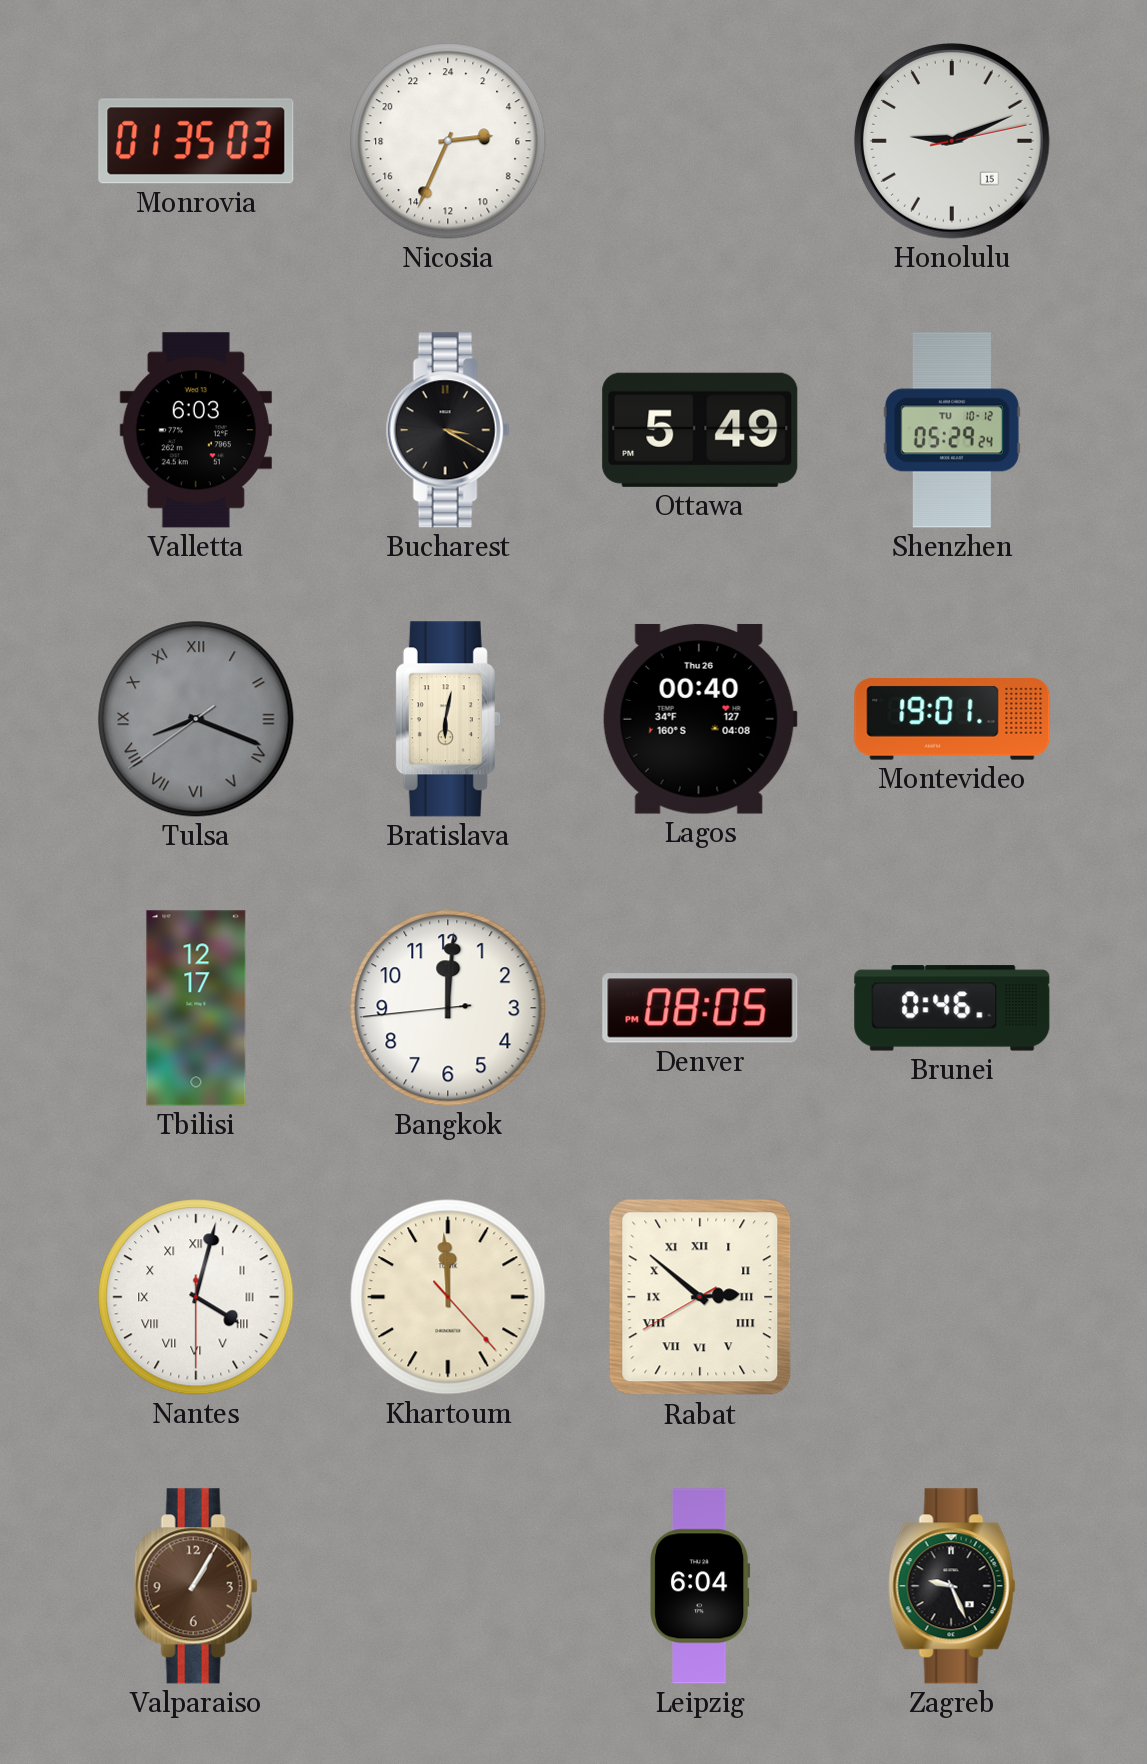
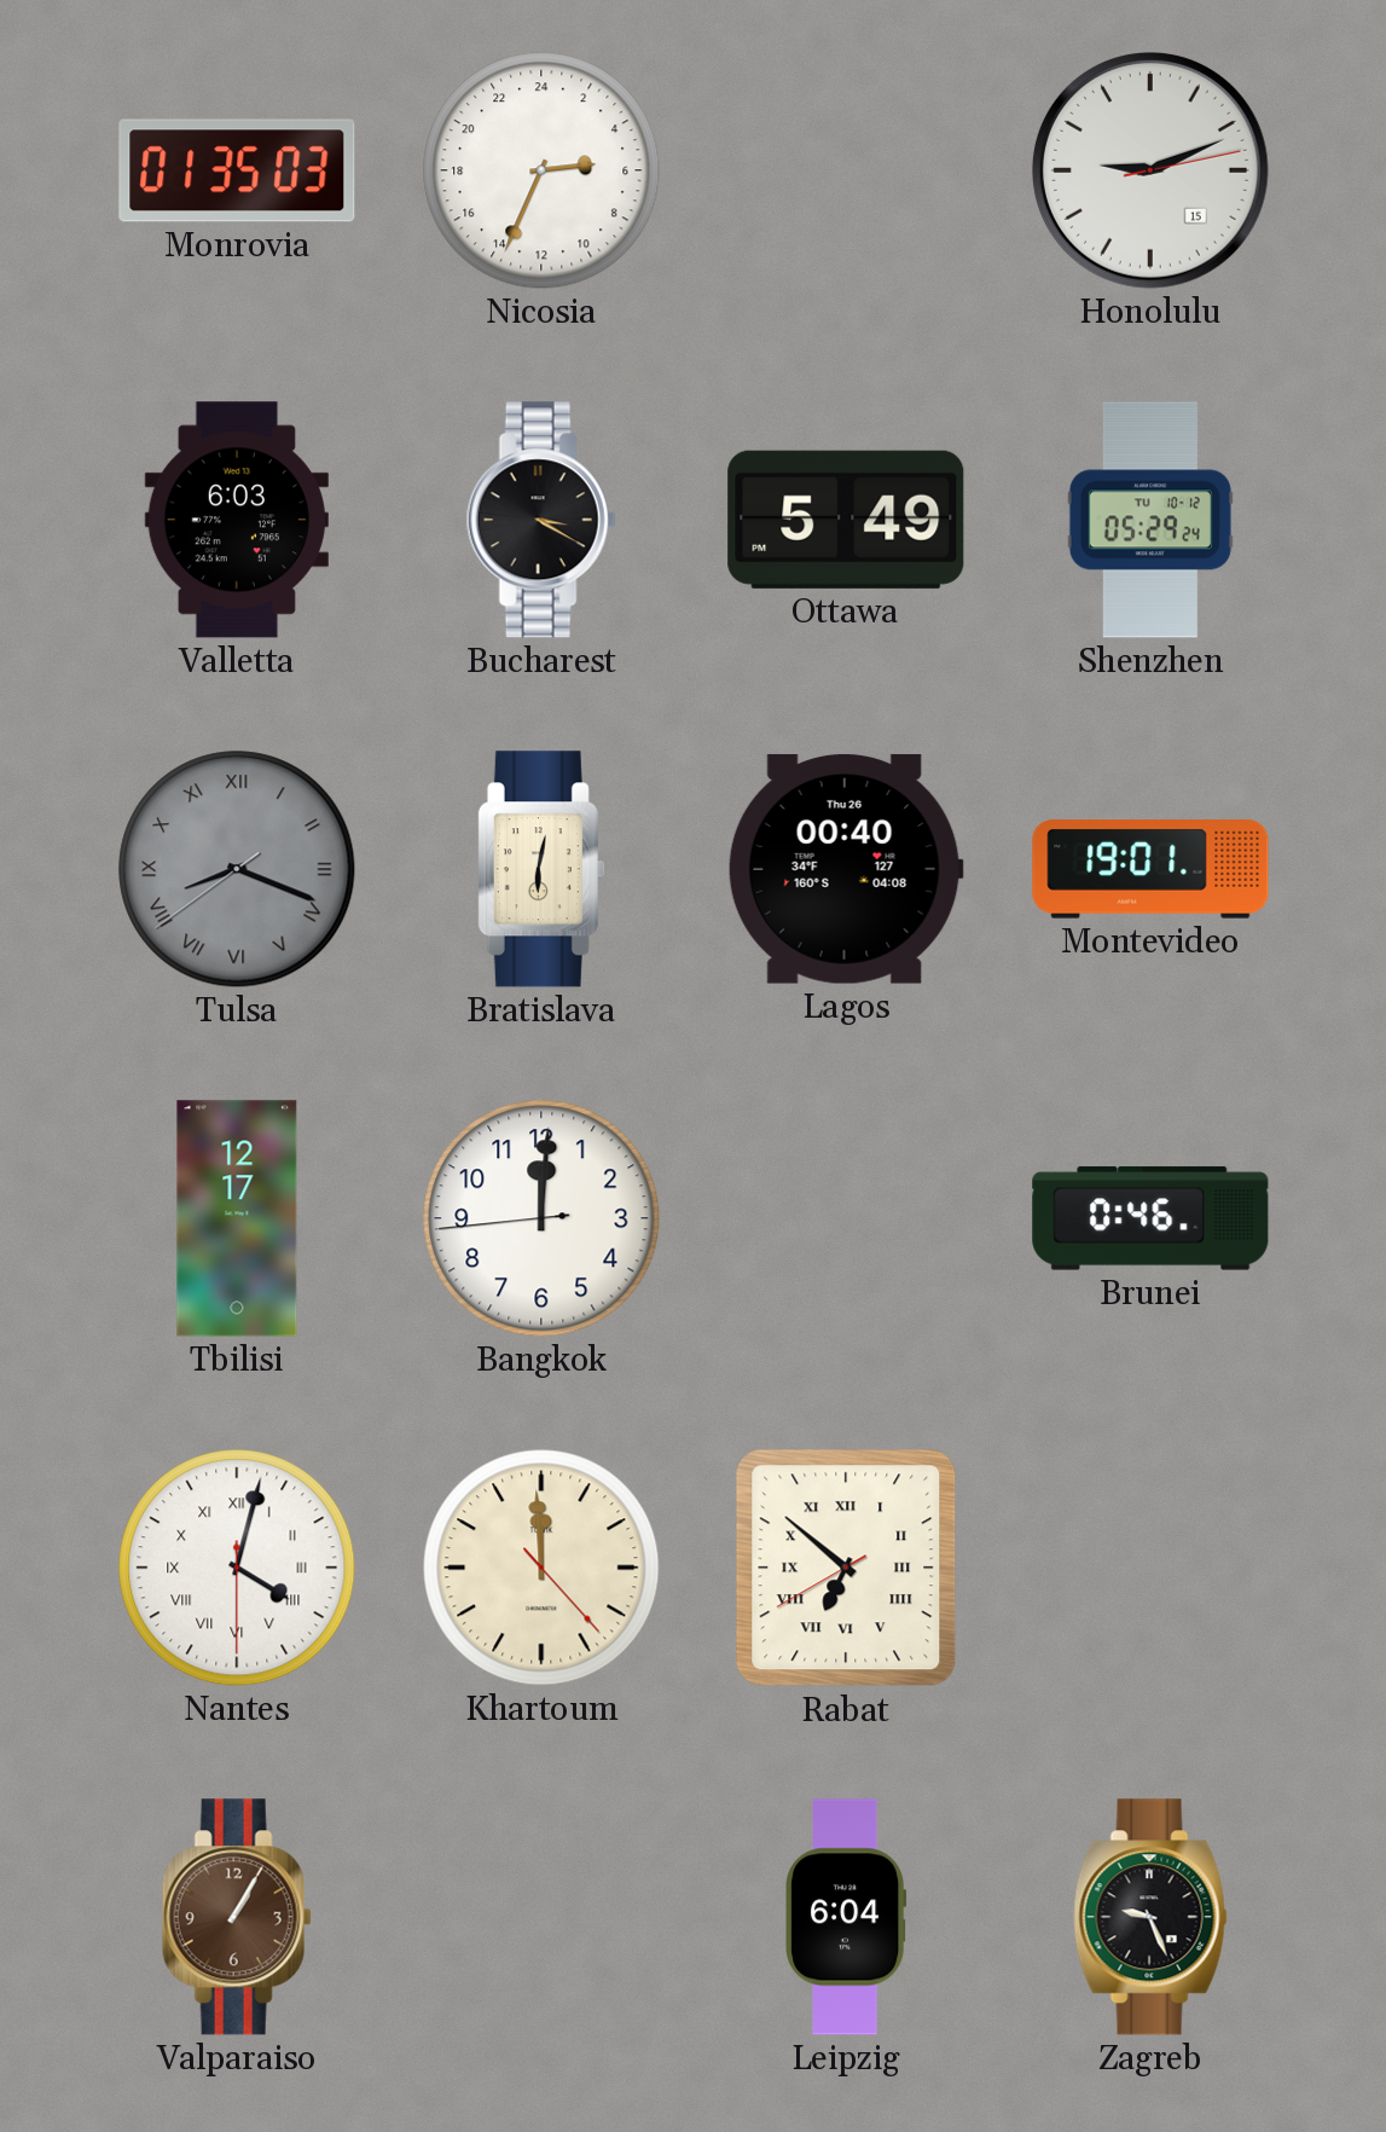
Denver: 08:05 -> none
Rabat: 2:51 -> 6:51
